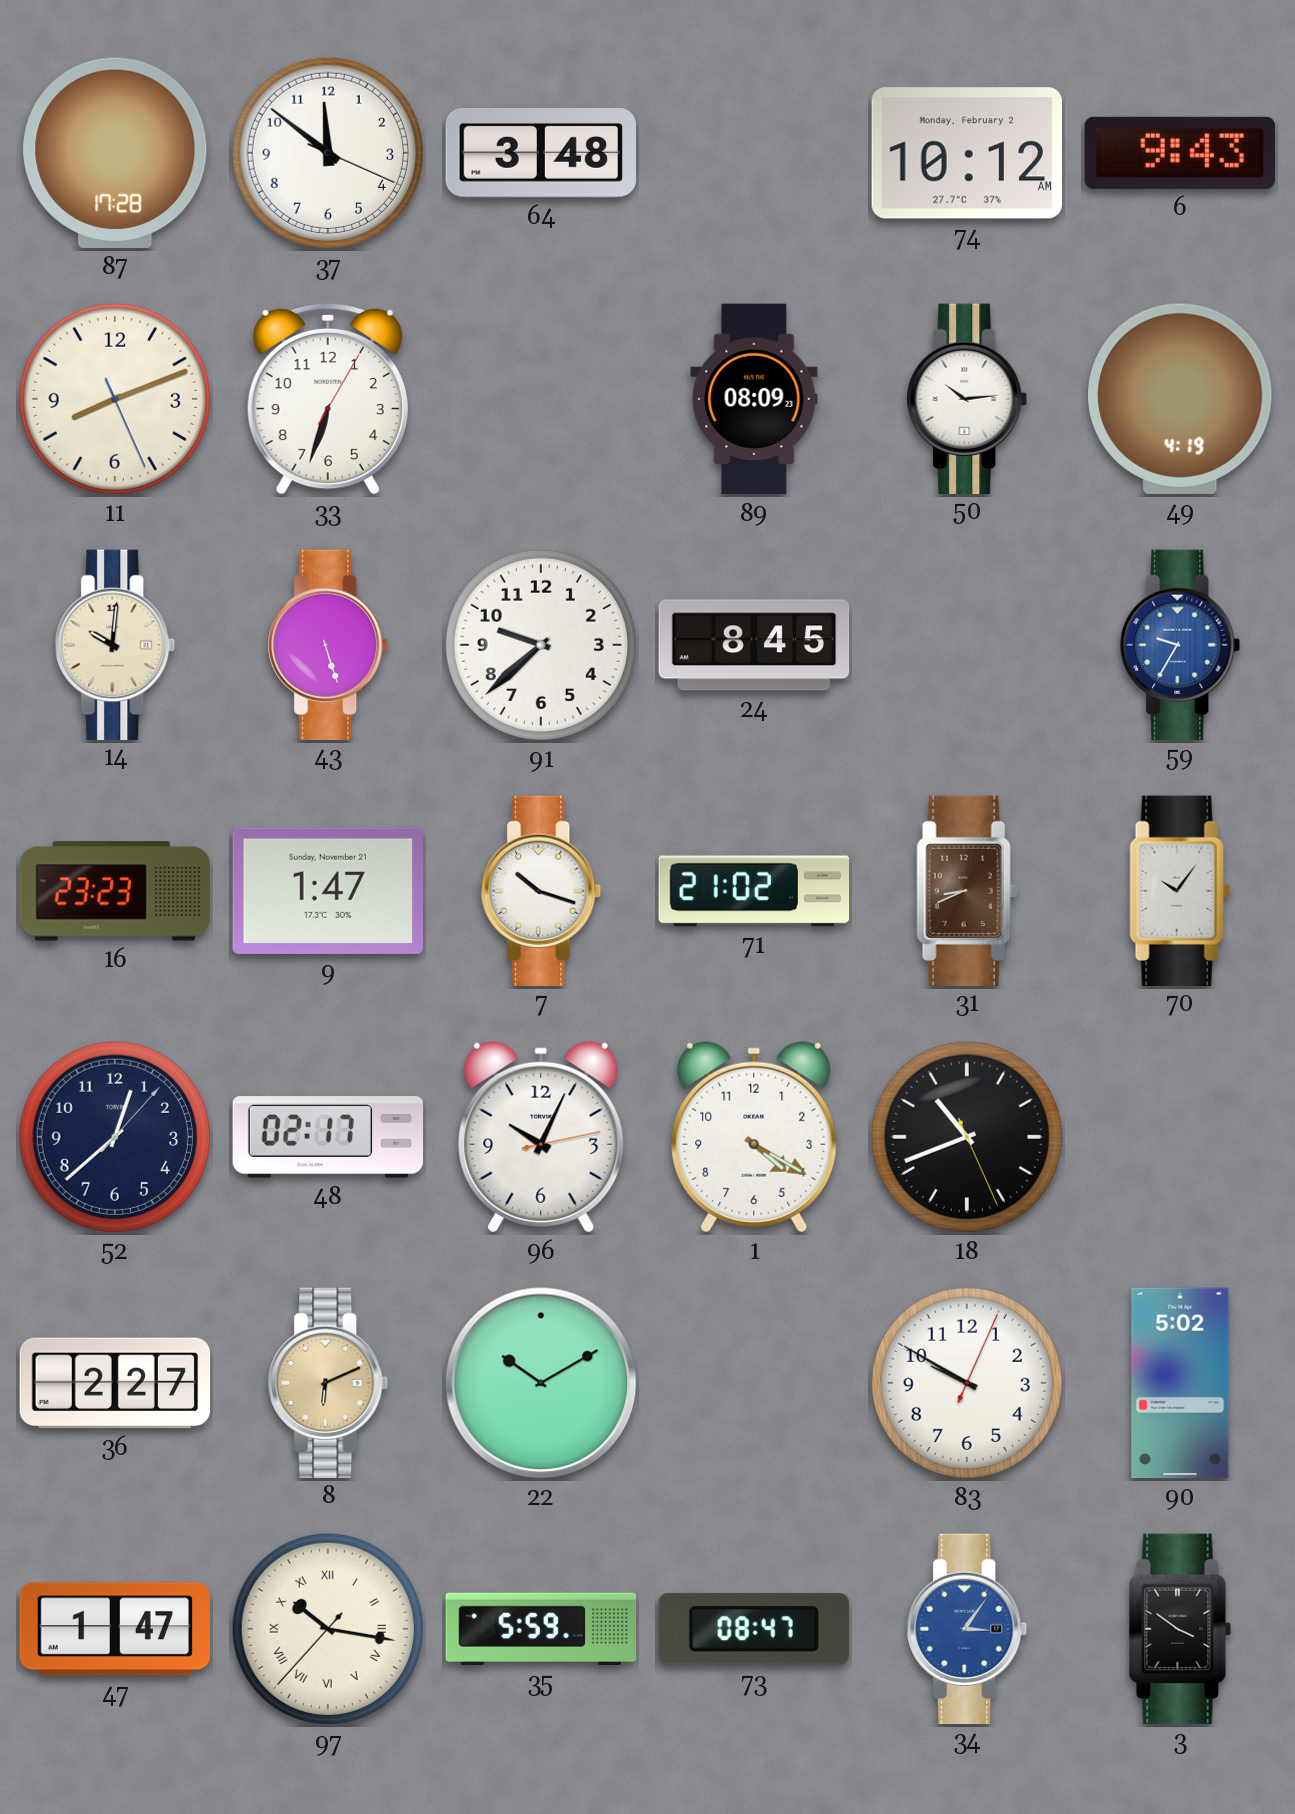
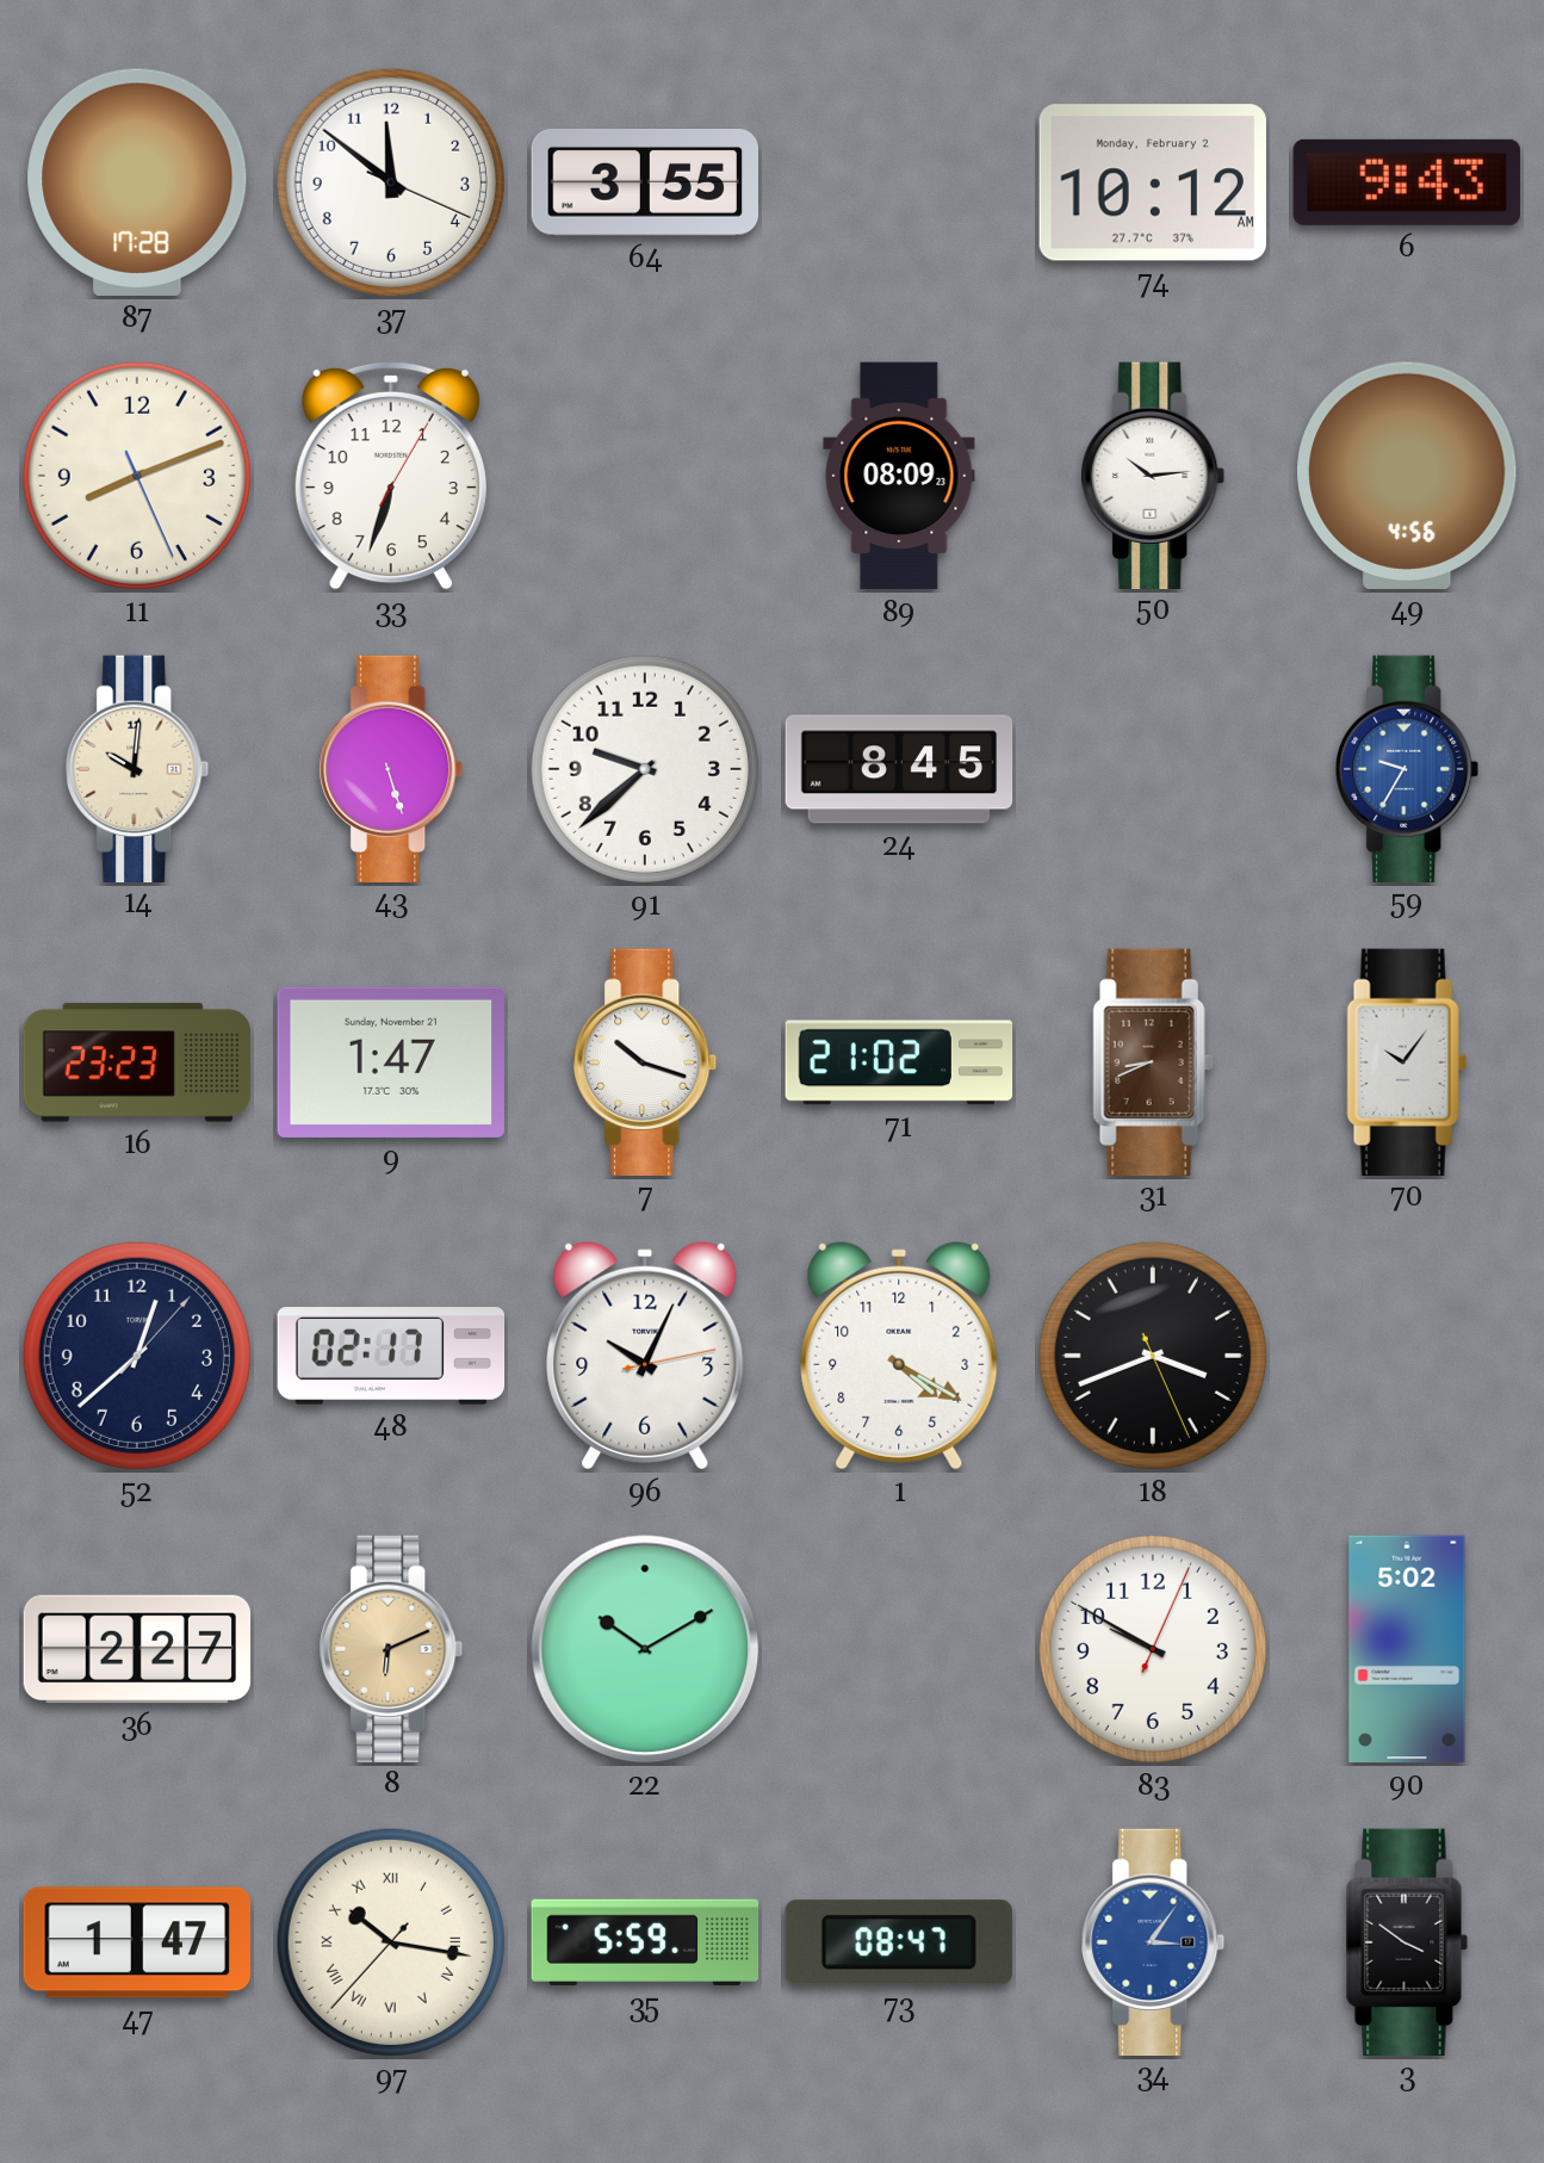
64: 3:48 -> 3:55
49: 4:19 -> 4:56
18: 10:41 -> 3:41
